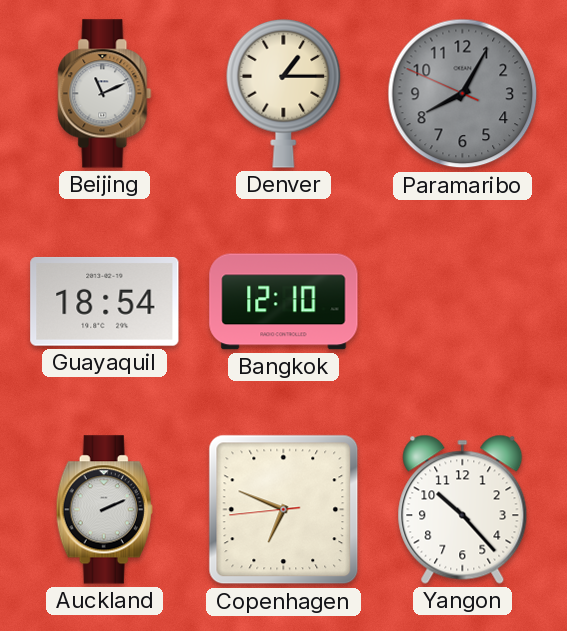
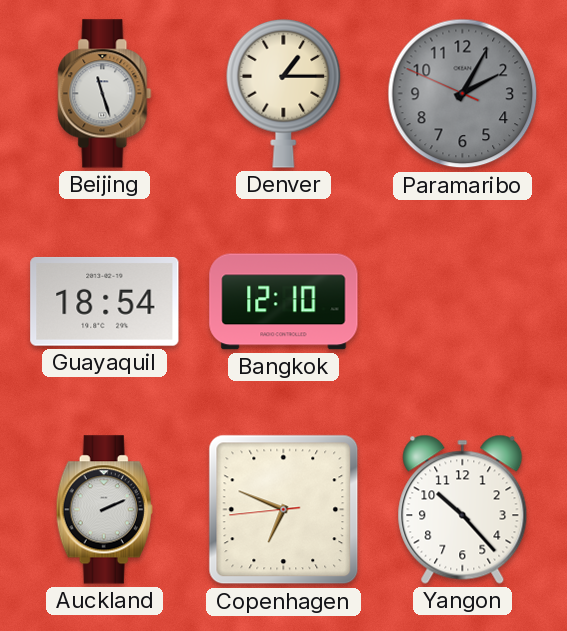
Beijing: 11:11 -> 11:27
Paramaribo: 8:04 -> 2:04
